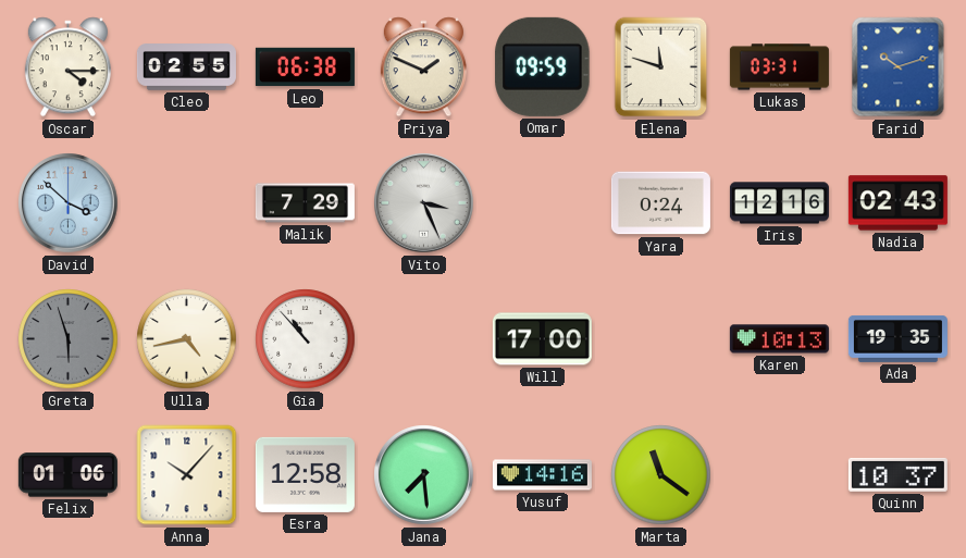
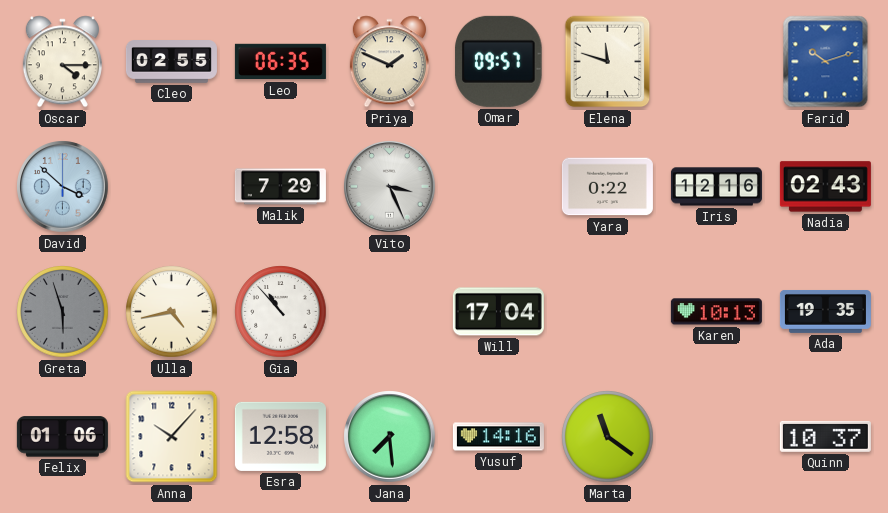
Leo: 06:38 -> 06:35
Omar: 09:59 -> 09:57
Lukas: 03:31 -> none
Yara: 0:24 -> 0:22
Will: 17:00 -> 17:04
